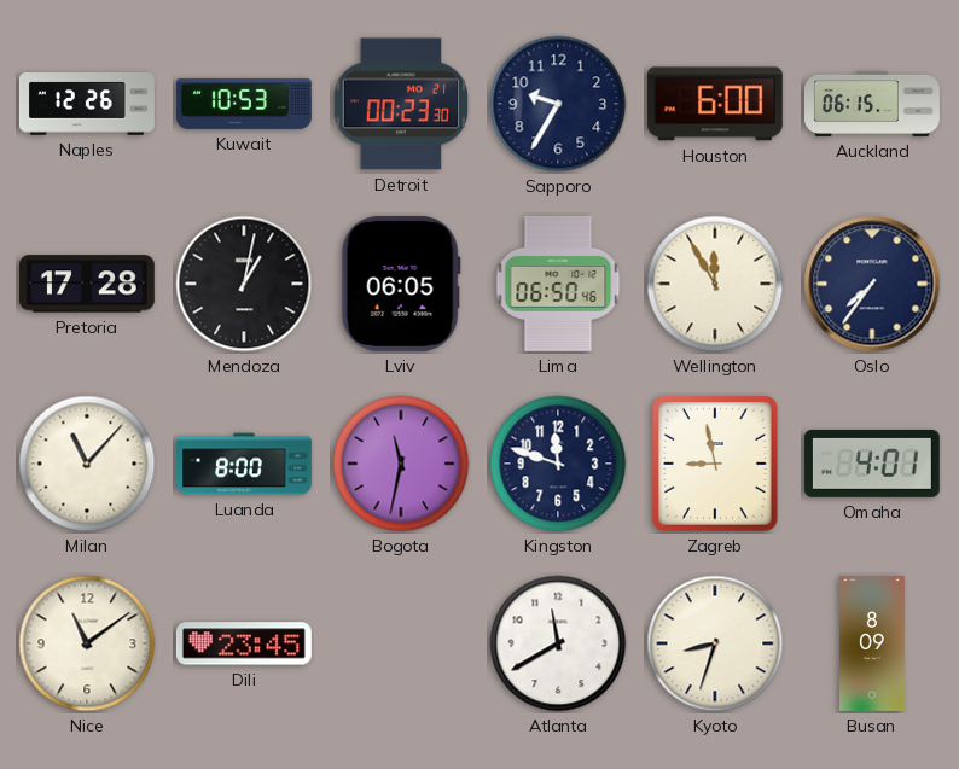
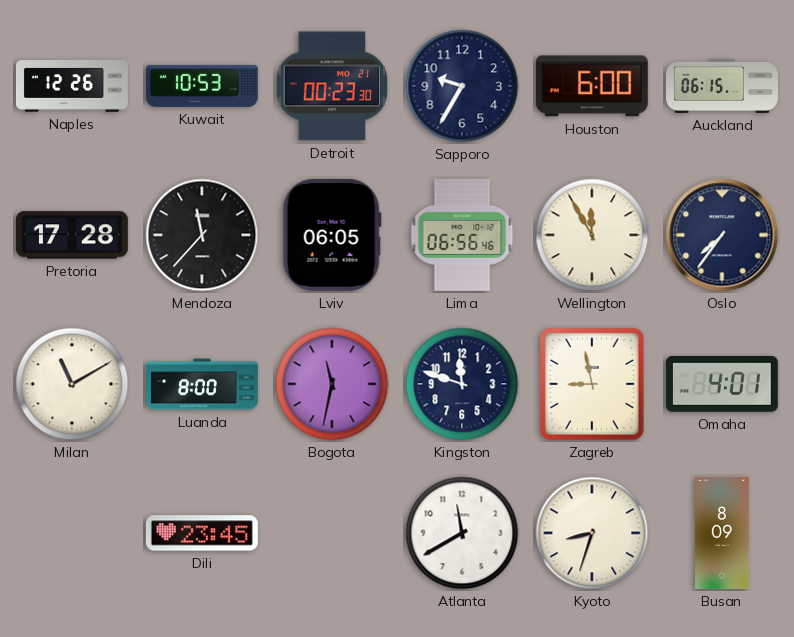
Mendoza: 1:02 -> 11:37
Lima: 06:50 -> 06:56
Milan: 11:07 -> 11:10
Nice: 11:09 -> none
